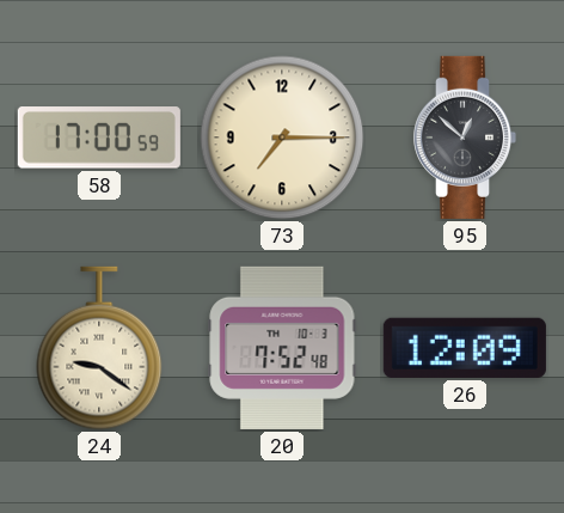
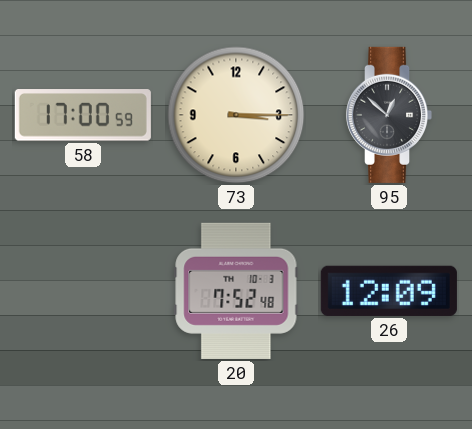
73: 7:15 -> 3:15
24: 9:21 -> none
